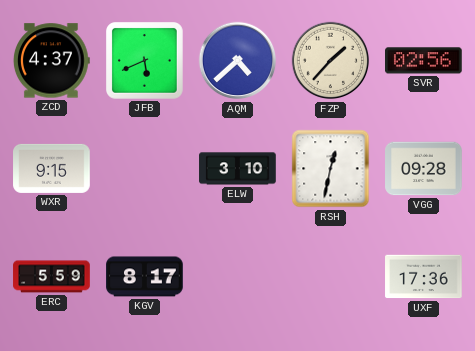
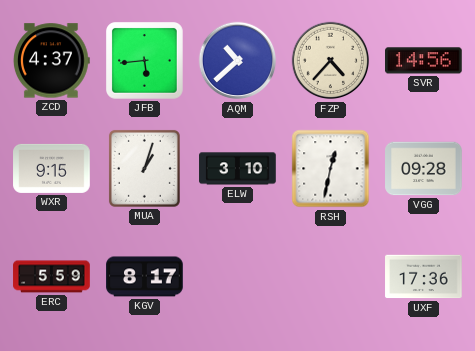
JFB: 5:41 -> 5:44
AQM: 4:38 -> 10:38
FZP: 1:37 -> 4:37
SVR: 02:56 -> 14:56
MUA: none -> 1:03
